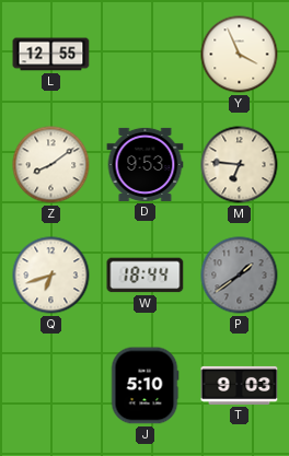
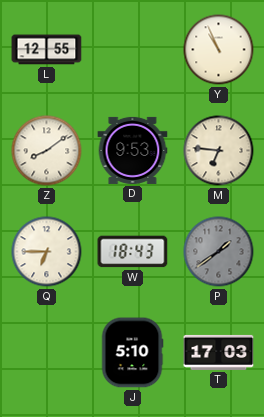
Y: 3:56 -> 10:56
Q: 6:42 -> 6:45
W: 18:44 -> 18:43
T: 9:03 -> 17:03
